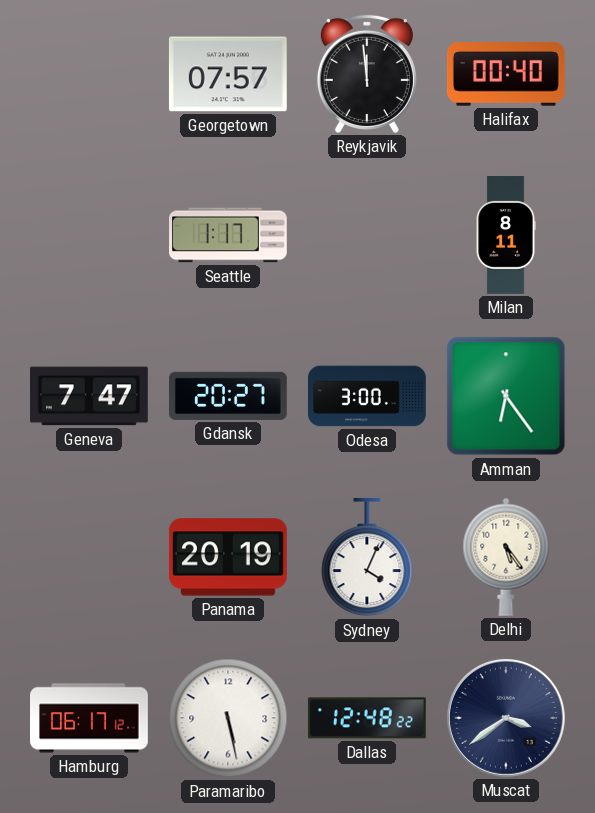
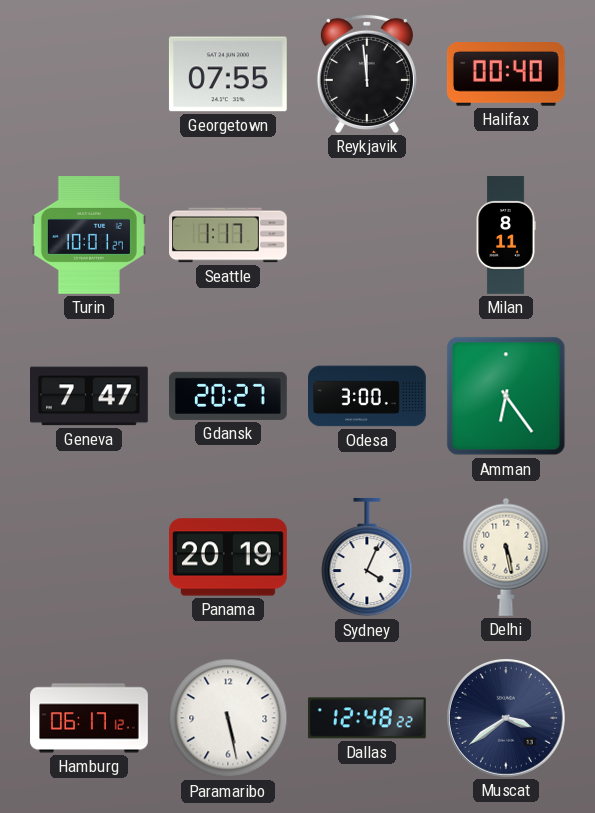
Georgetown: 07:57 -> 07:55
Turin: none -> 10:01
Delhi: 5:24 -> 5:28
